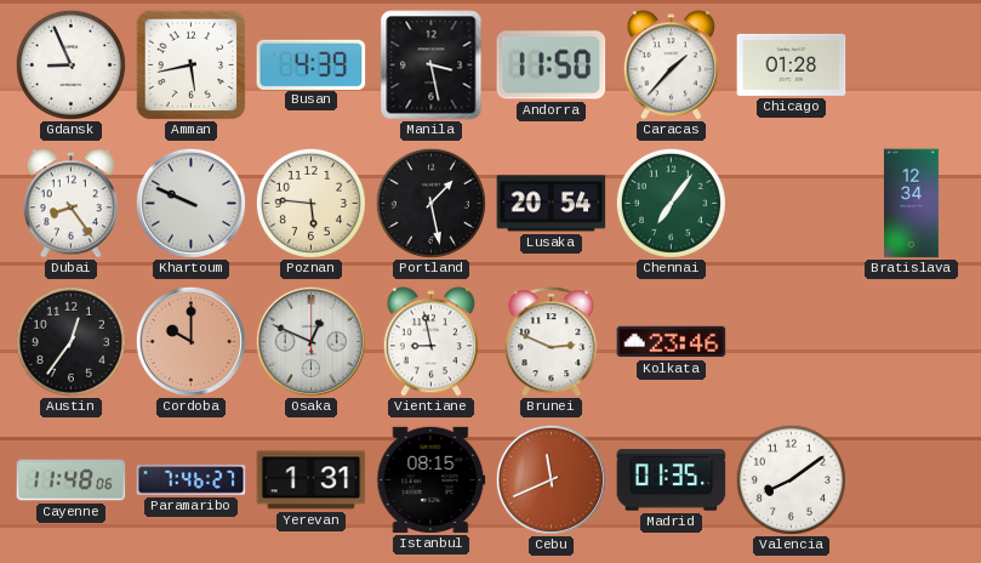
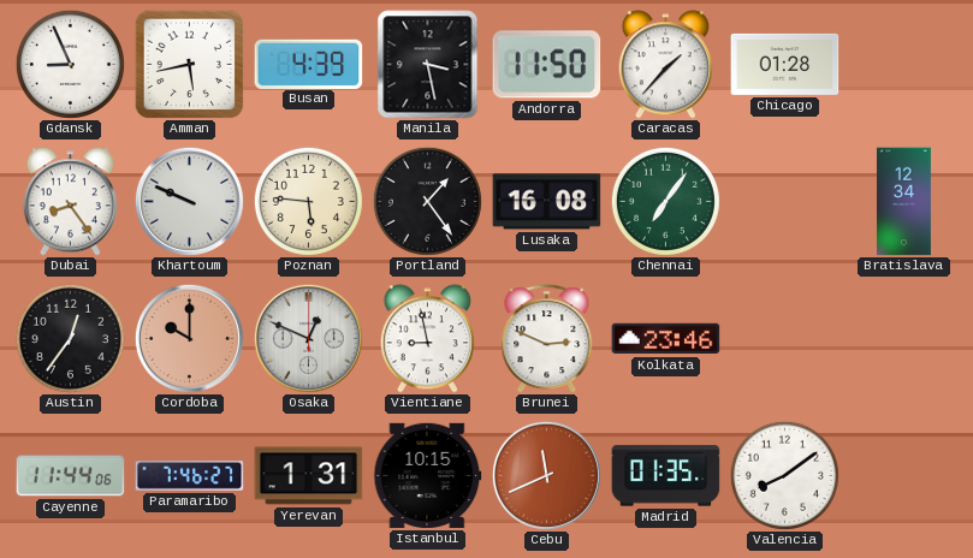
Portland: 1:28 -> 1:24
Lusaka: 20:54 -> 16:08
Cayenne: 11:48 -> 11:44
Istanbul: 08:15 -> 10:15
